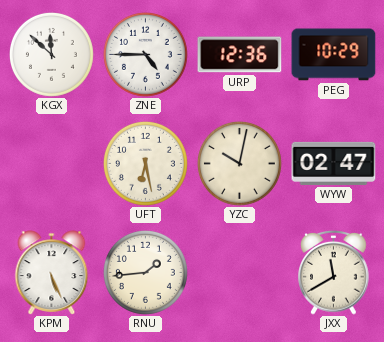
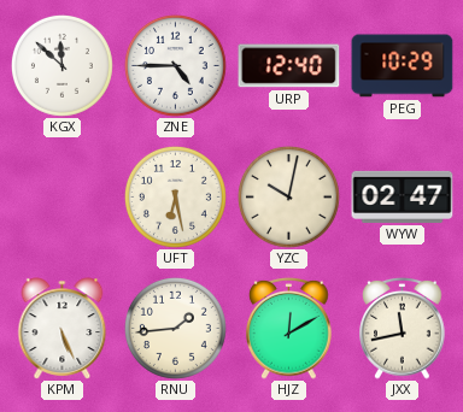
URP: 12:36 -> 12:40
HJZ: none -> 12:10
JXX: 11:40 -> 11:43
